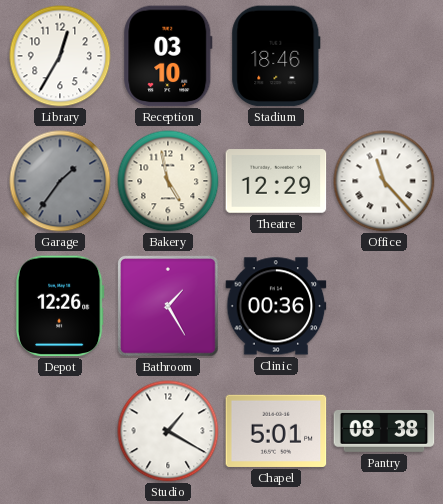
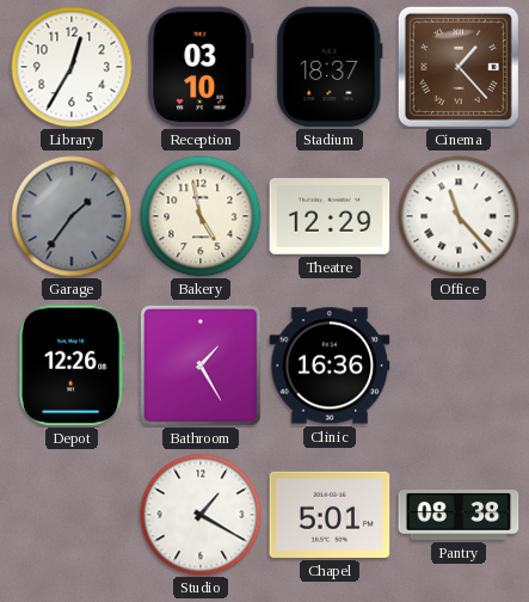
Stadium: 18:46 -> 18:37
Cinema: none -> 1:23
Clinic: 00:36 -> 16:36
